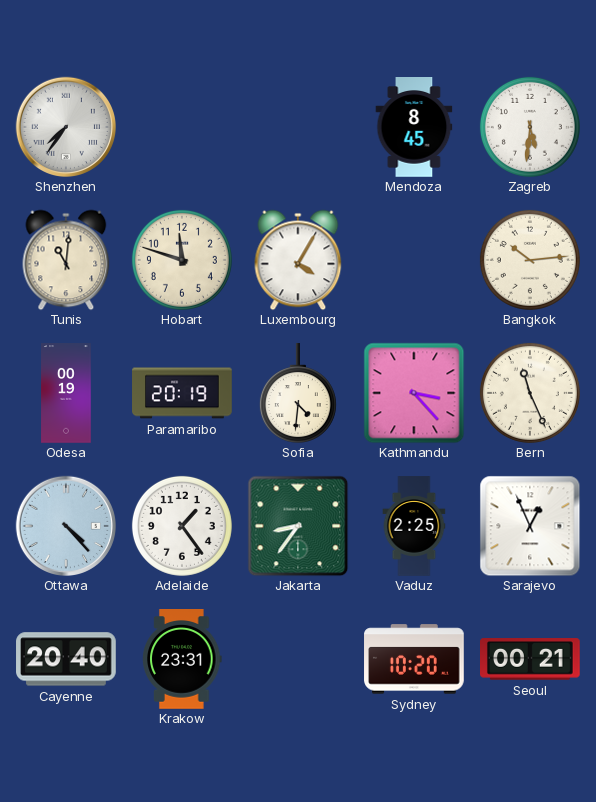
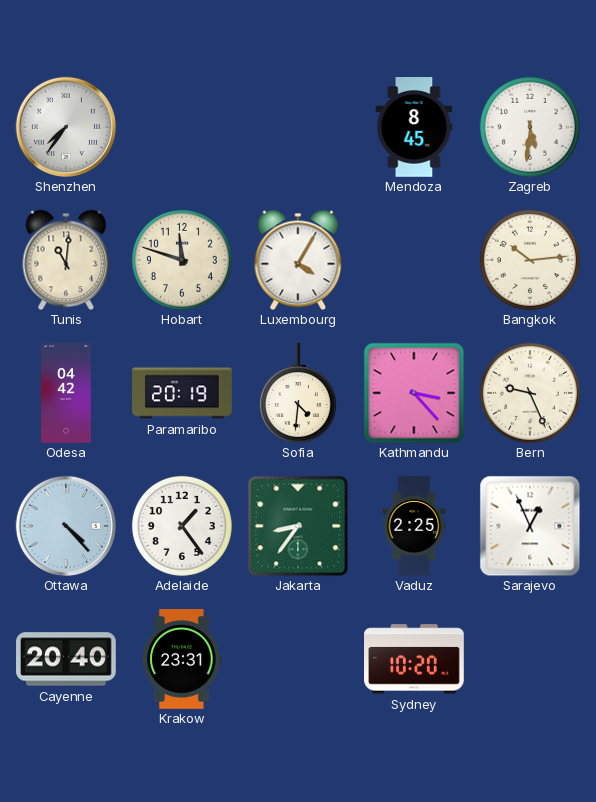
Odesa: 00:19 -> 04:42
Bern: 11:26 -> 9:26
Seoul: 00:21 -> none
